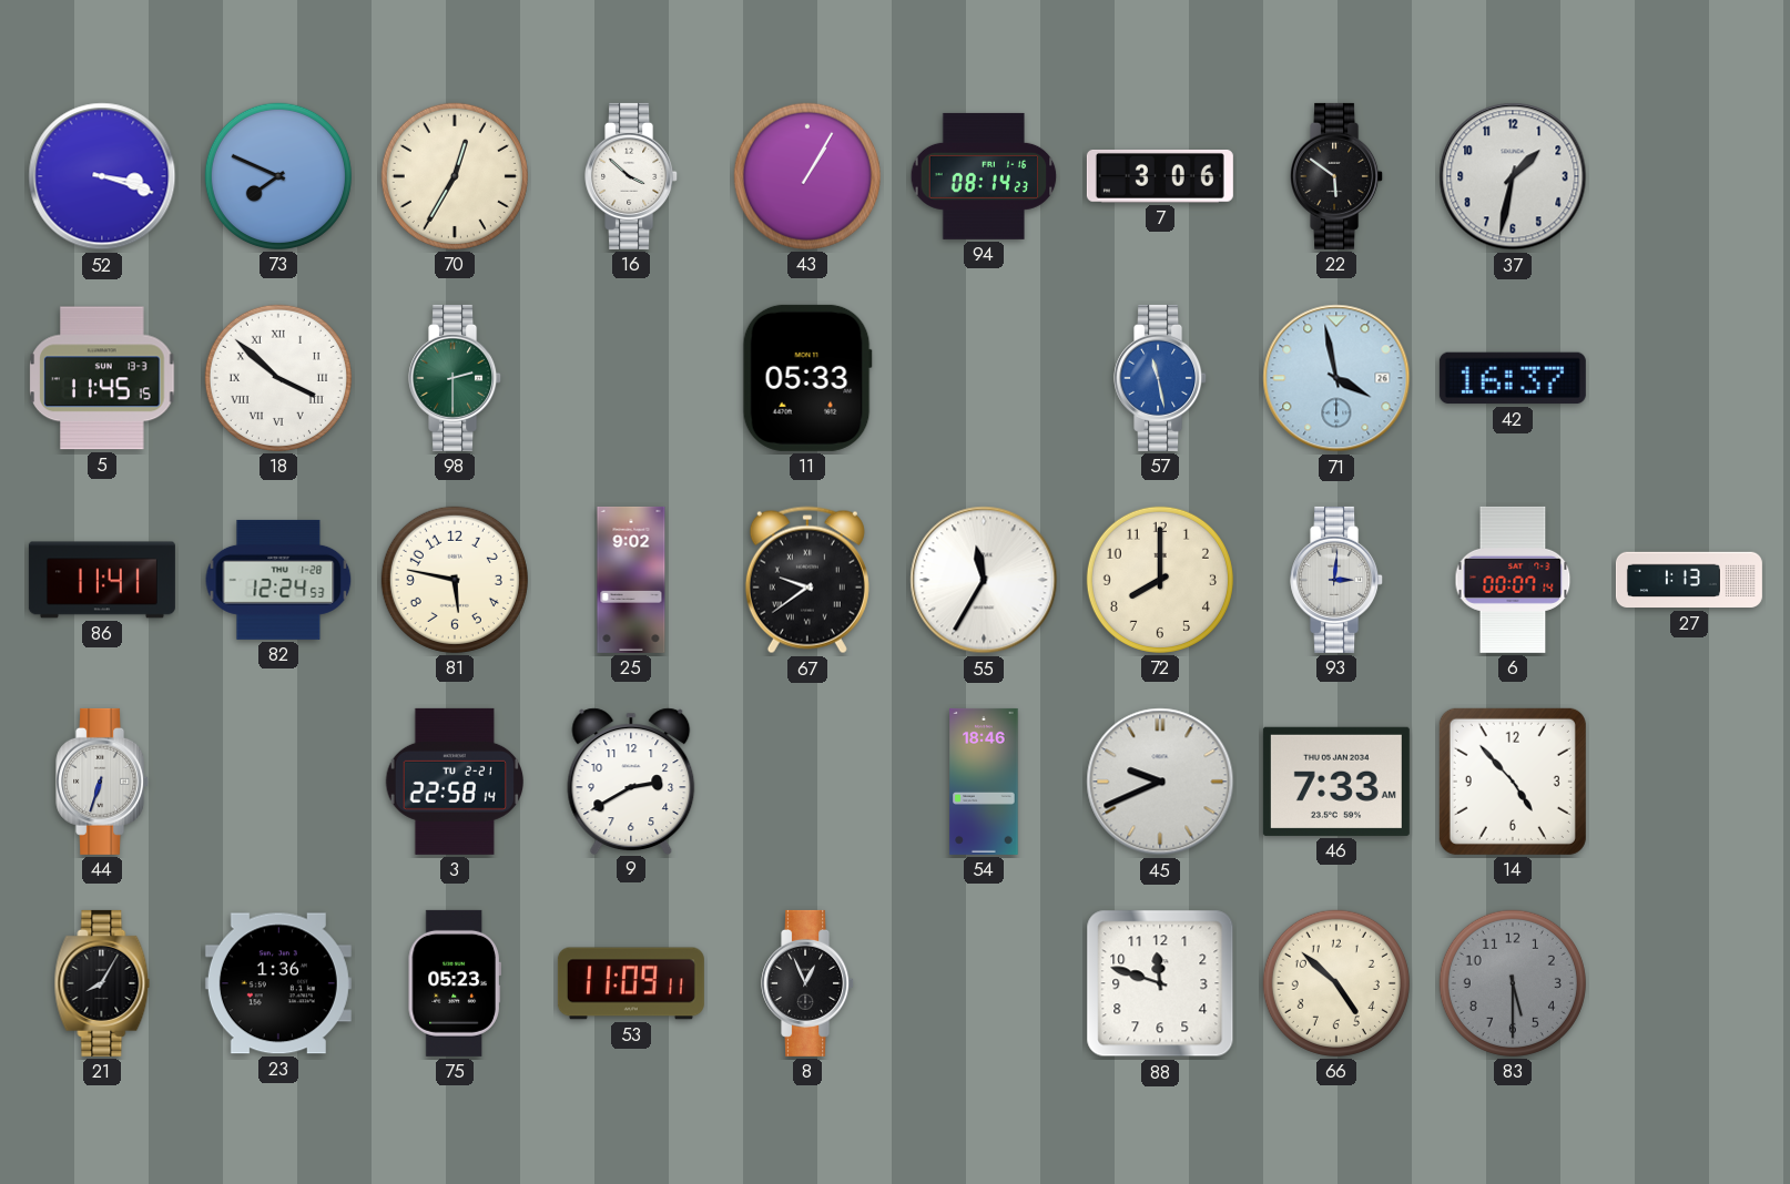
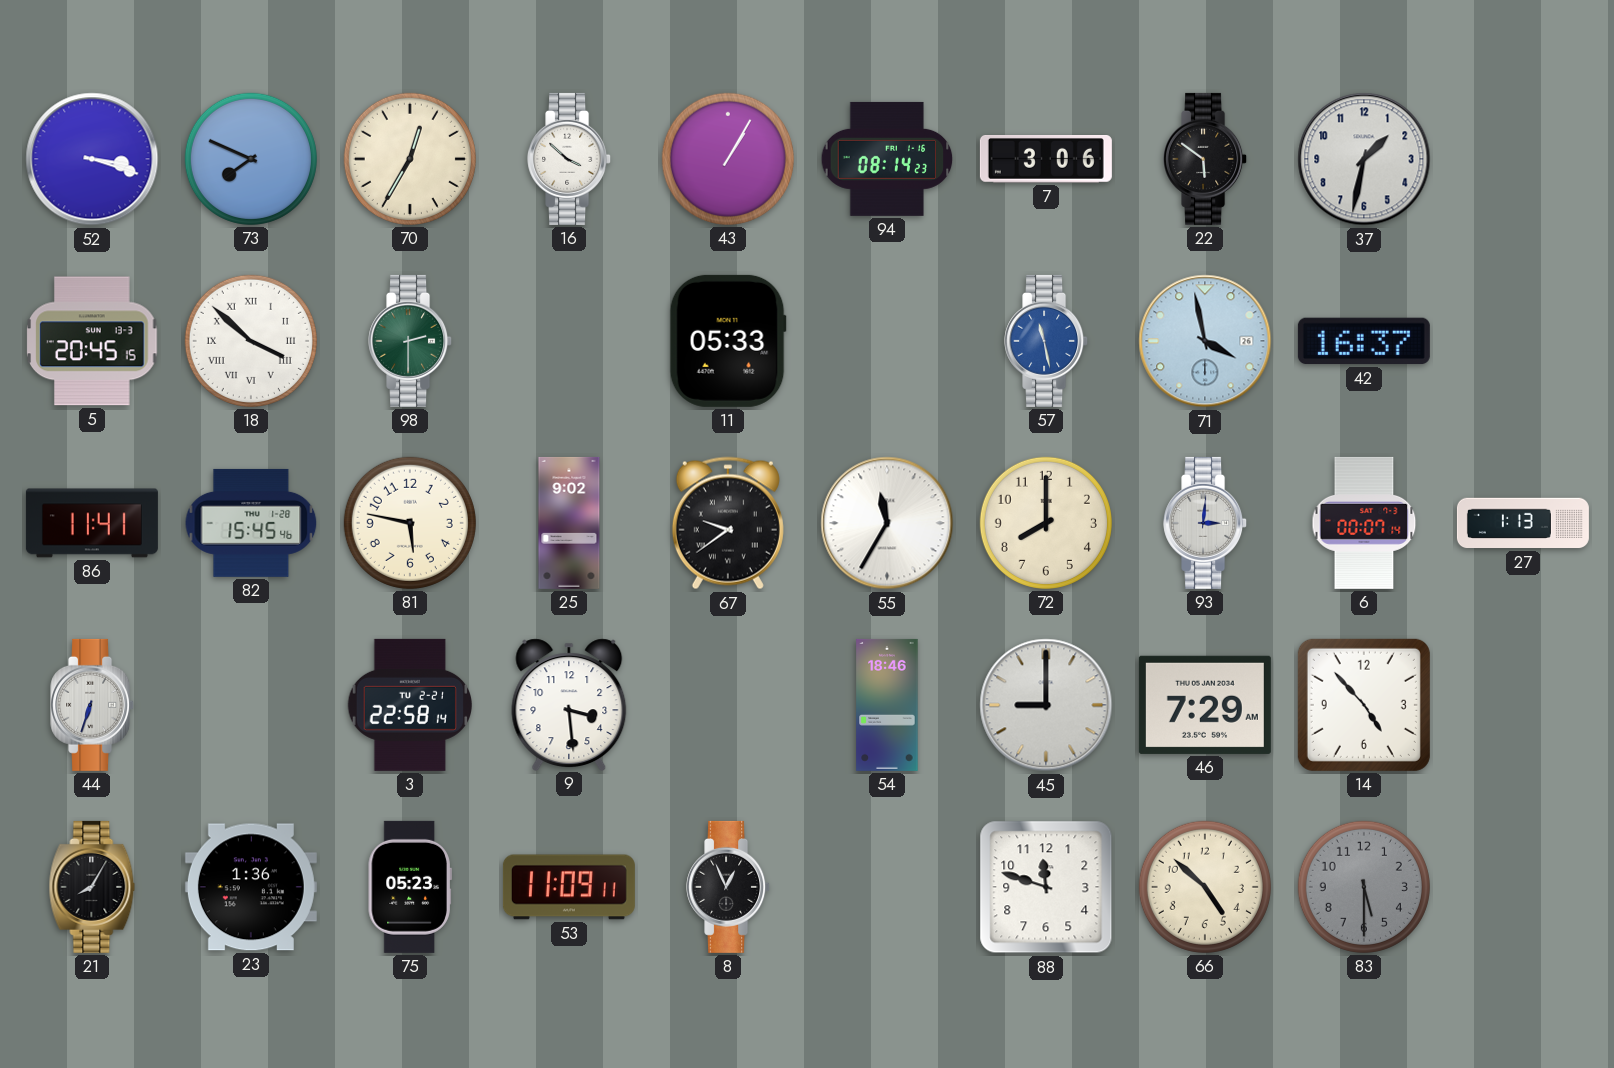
5: 11:45 -> 20:45
82: 12:24 -> 15:45
9: 2:40 -> 3:29
45: 9:41 -> 9:00
46: 7:33 -> 7:29
